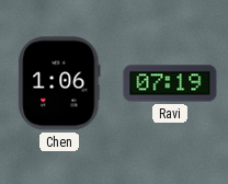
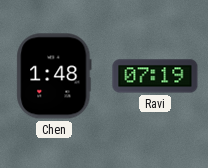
Chen: 1:06 -> 1:48
